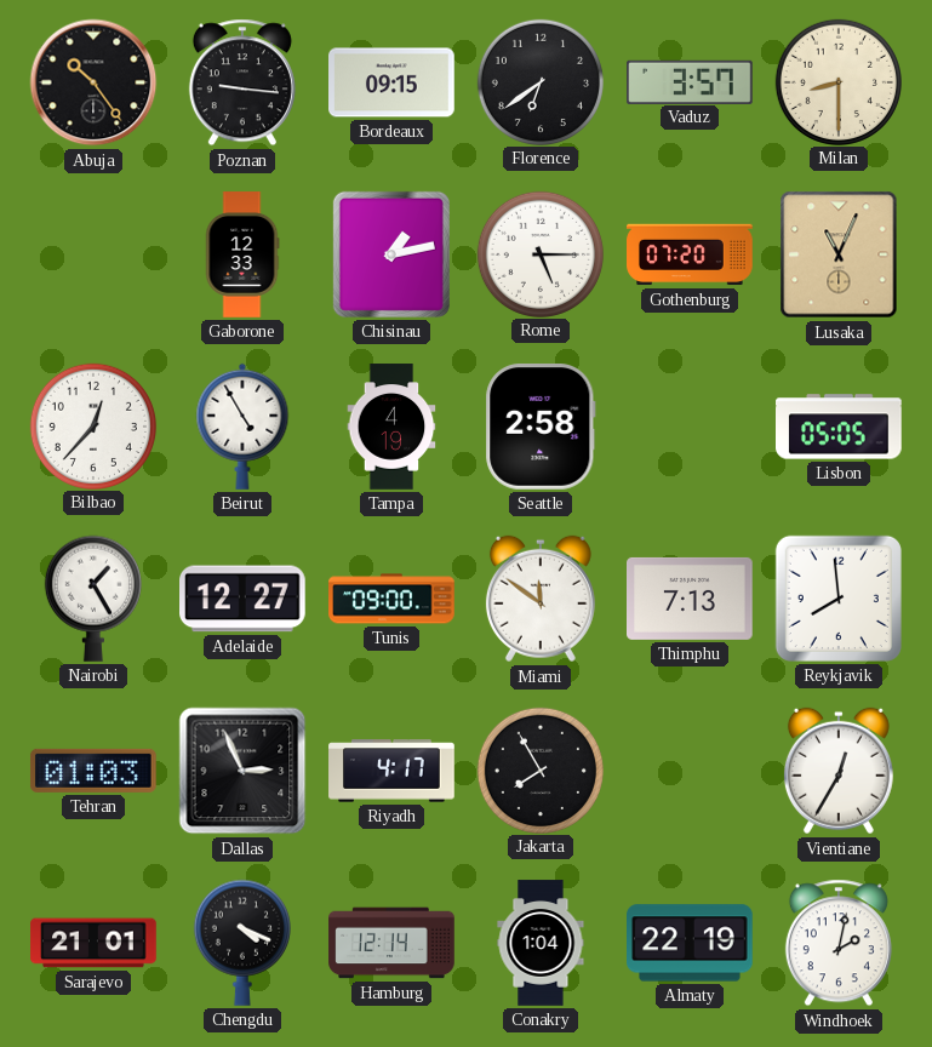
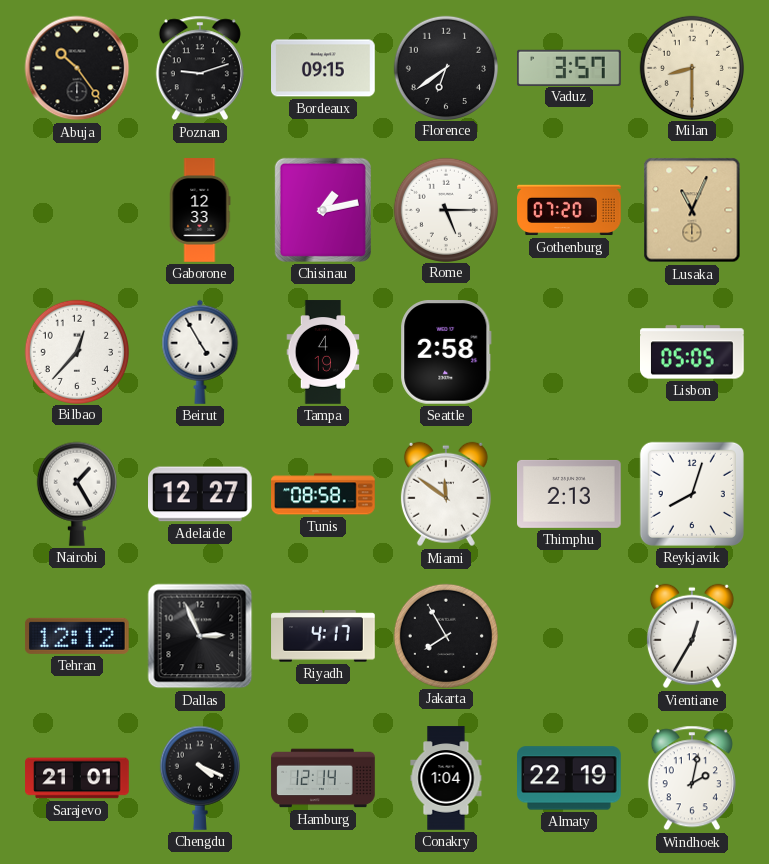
Poznan: 9:16 -> 9:12
Tunis: 09:00 -> 08:58
Thimphu: 7:13 -> 2:13
Reykjavik: 7:59 -> 8:03
Tehran: 01:03 -> 12:12
